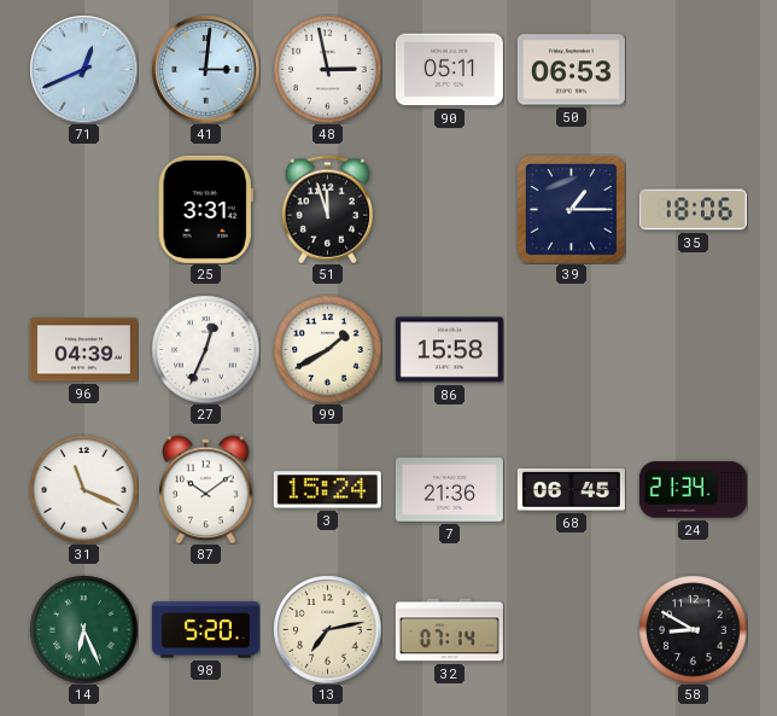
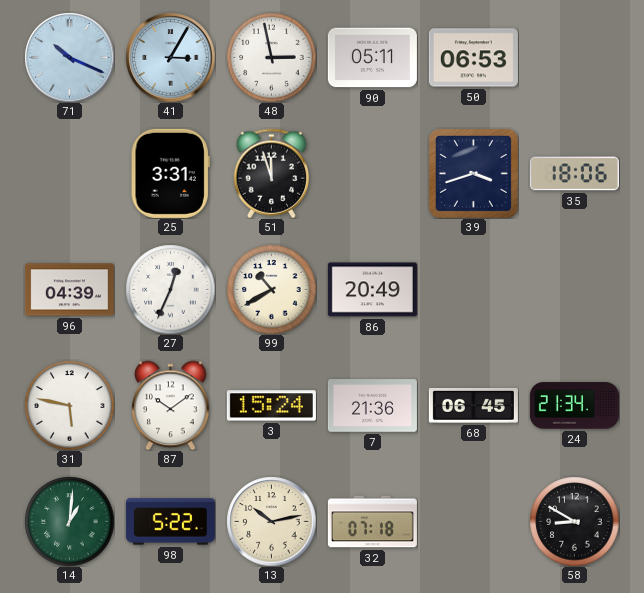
71: 12:41 -> 10:19
41: 3:01 -> 3:05
39: 1:15 -> 3:42
99: 1:40 -> 10:40
86: 15:58 -> 20:49
31: 11:19 -> 5:47
14: 6:26 -> 1:01
98: 5:20 -> 5:22
13: 7:13 -> 10:13
32: 07:14 -> 07:18
